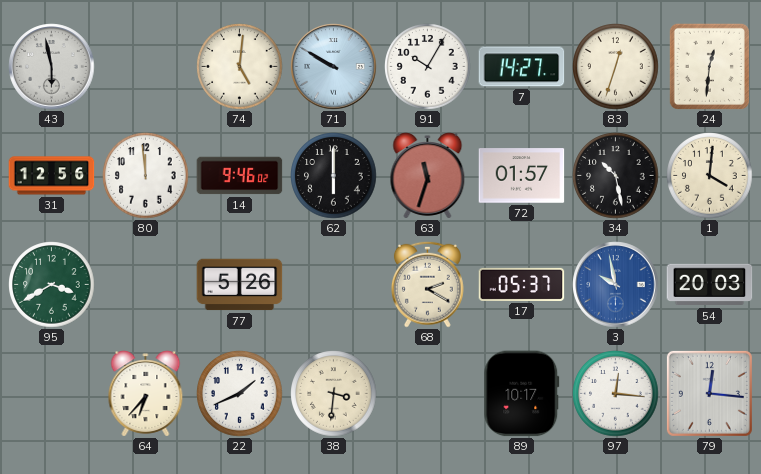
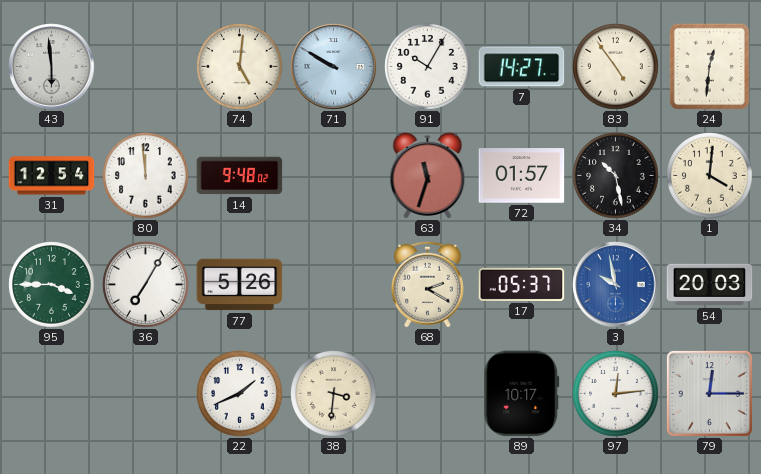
43: 5:58 -> 5:59
83: 12:33 -> 4:54
31: 12:56 -> 12:54
14: 9:46 -> 9:48
62: 6:00 -> none
95: 3:40 -> 3:45
36: none -> 7:05
64: 6:37 -> none
97: 12:16 -> 12:14
79: 12:16 -> 12:15
